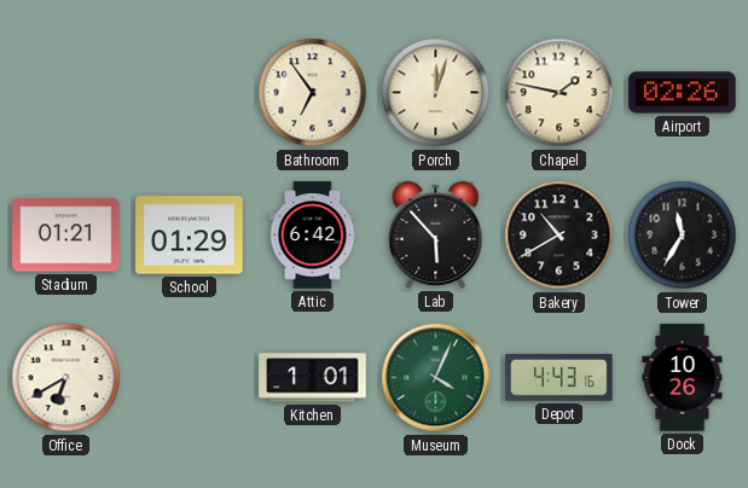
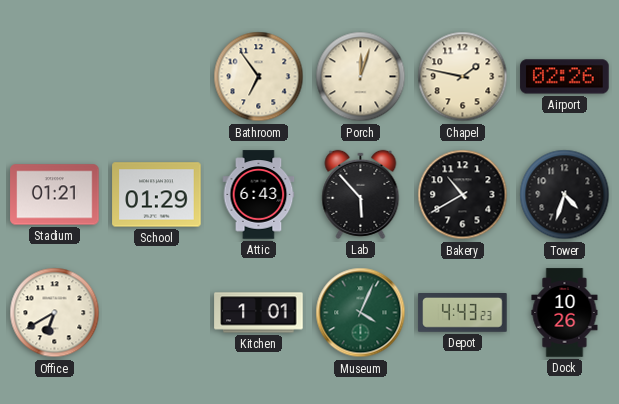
Attic: 6:42 -> 6:43
Tower: 11:35 -> 4:33
Depot: 4:43:16 -> 4:43:23
